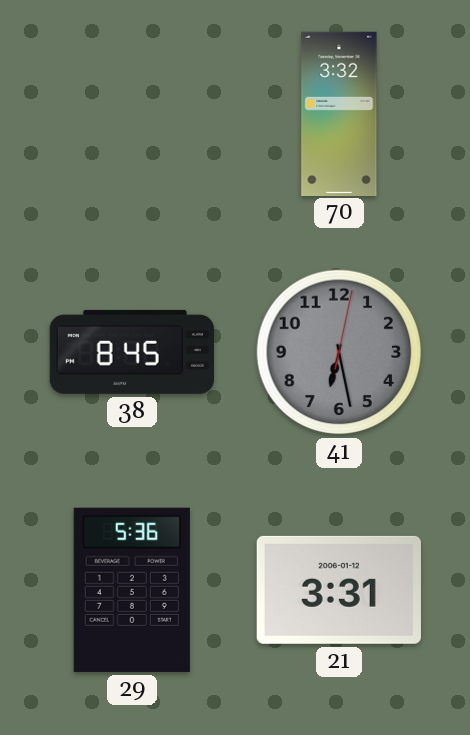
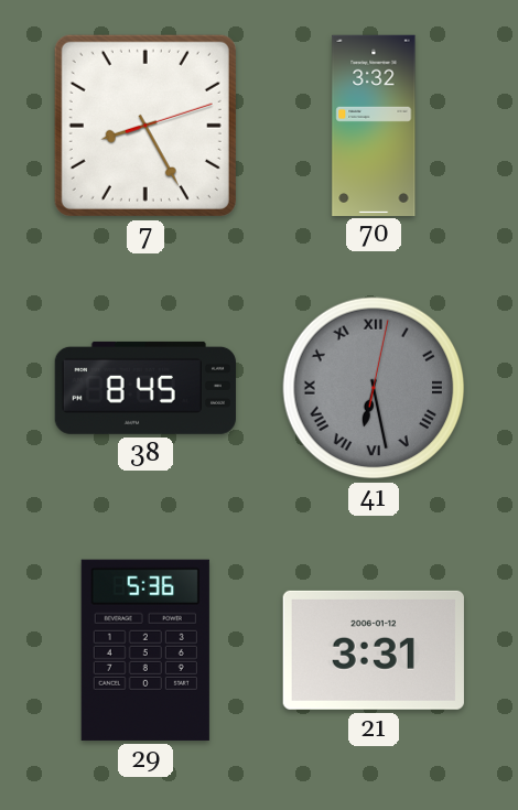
7: none -> 8:25
41 numerals: Arabic -> Roman
